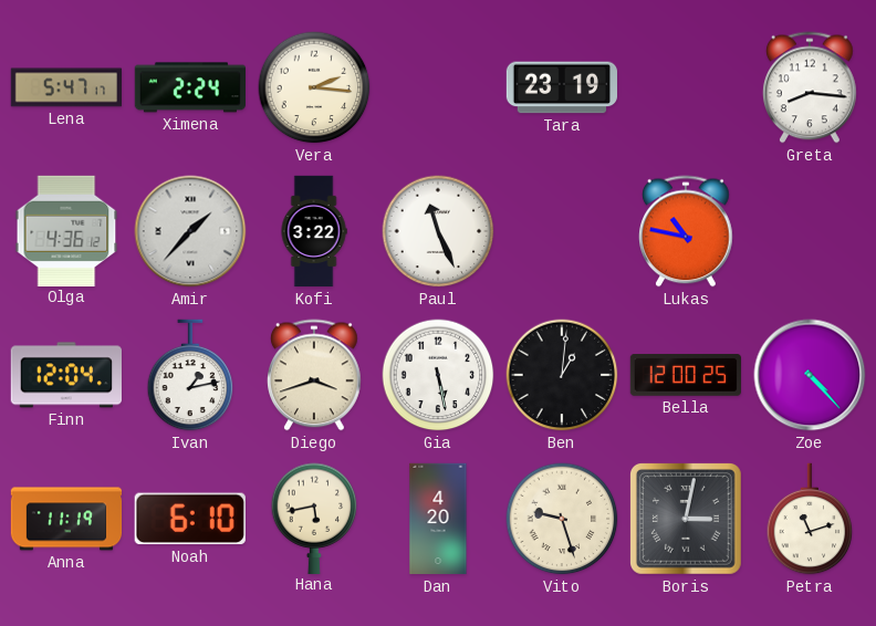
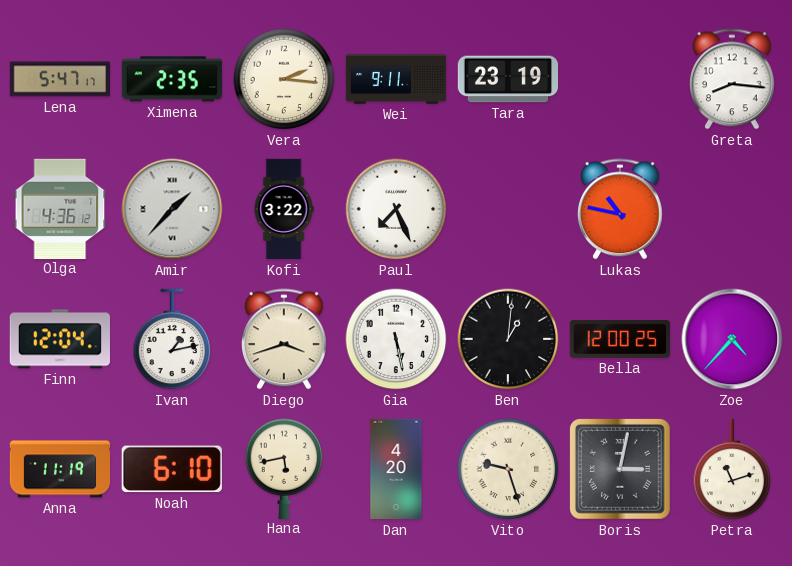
Ximena: 2:24 -> 2:35
Wei: none -> 9:11
Paul: 11:26 -> 7:26
Zoe: 4:23 -> 4:37
